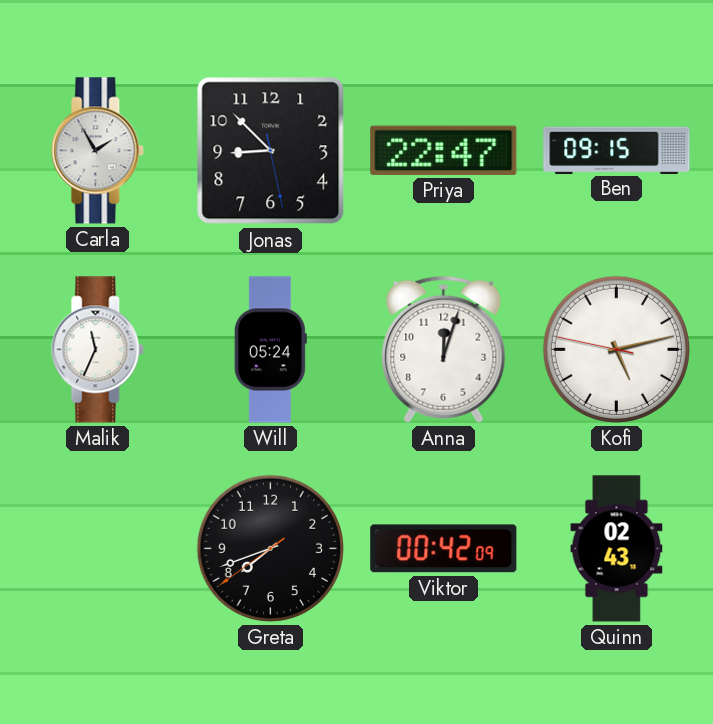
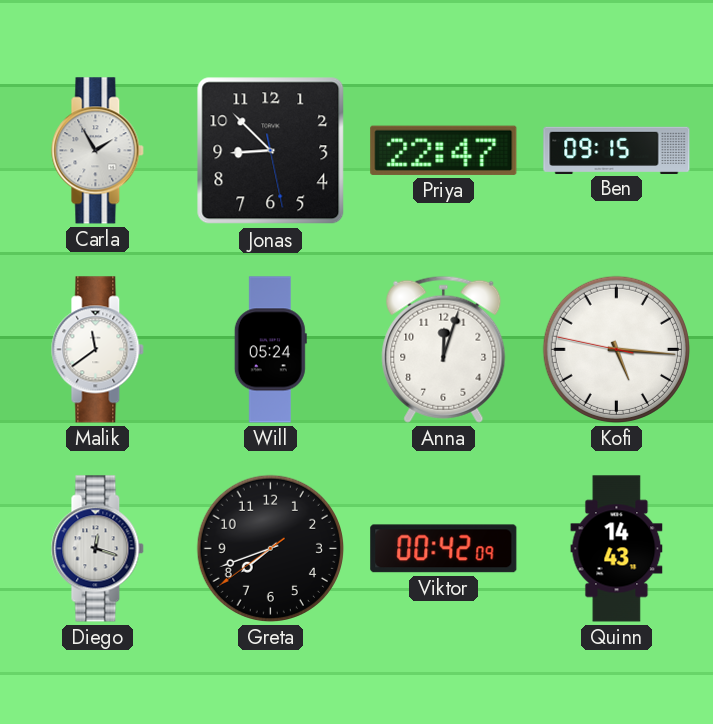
Malik: 11:34 -> 11:39
Kofi: 5:12 -> 5:15
Diego: none -> 12:18
Quinn: 02:43 -> 14:43
